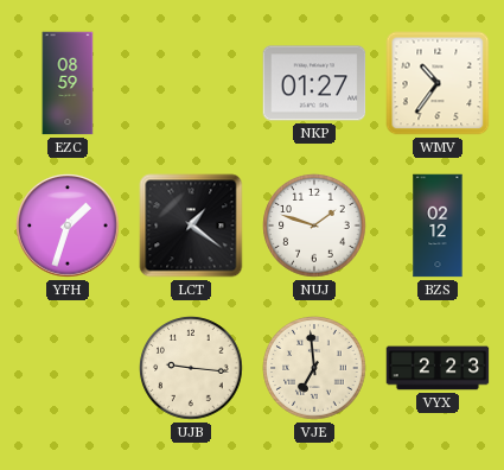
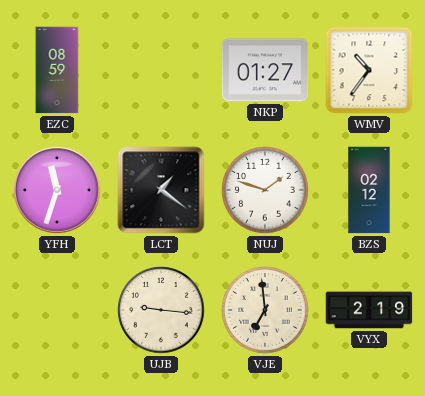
YFH: 1:33 -> 11:33
VYX: 2:23 -> 2:19
